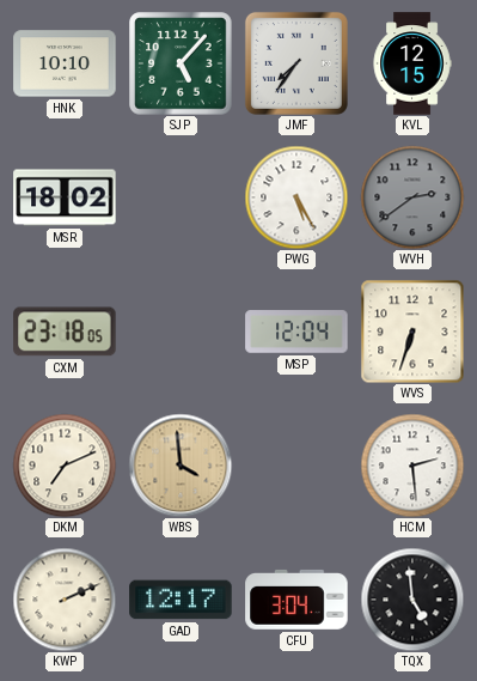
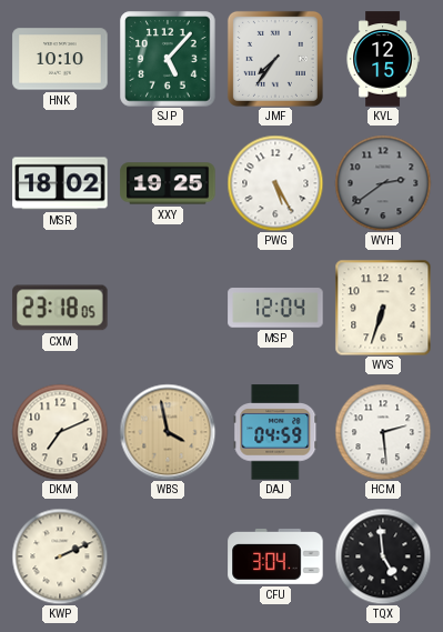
XXY: none -> 19:25
WBS: 3:59 -> 3:58
DAJ: none -> 04:59
GAD: 12:17 -> none
